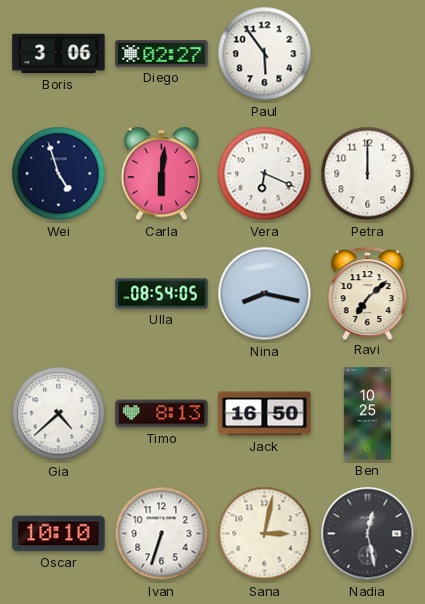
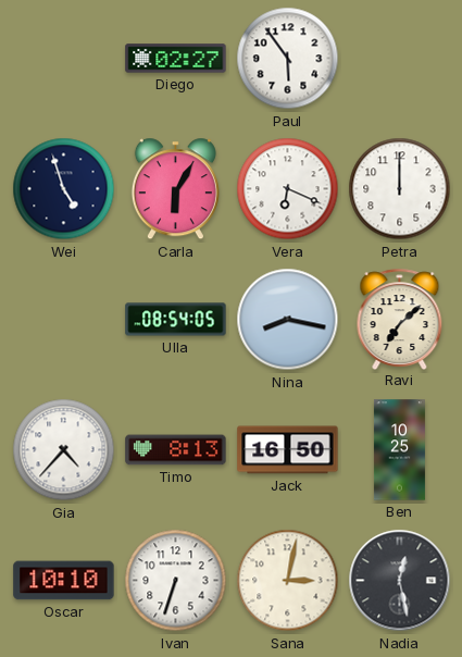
Boris: 3:06 -> none
Carla: 6:01 -> 6:05
Gia: 4:38 -> 4:37
